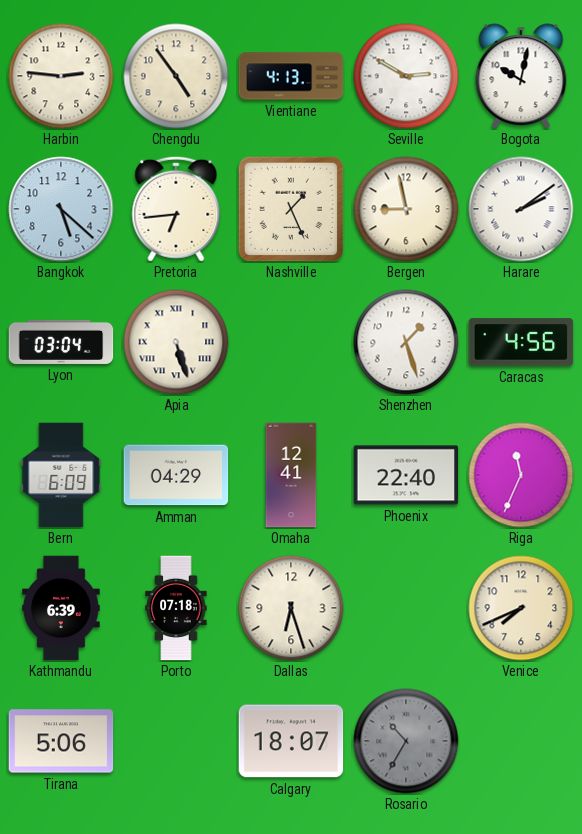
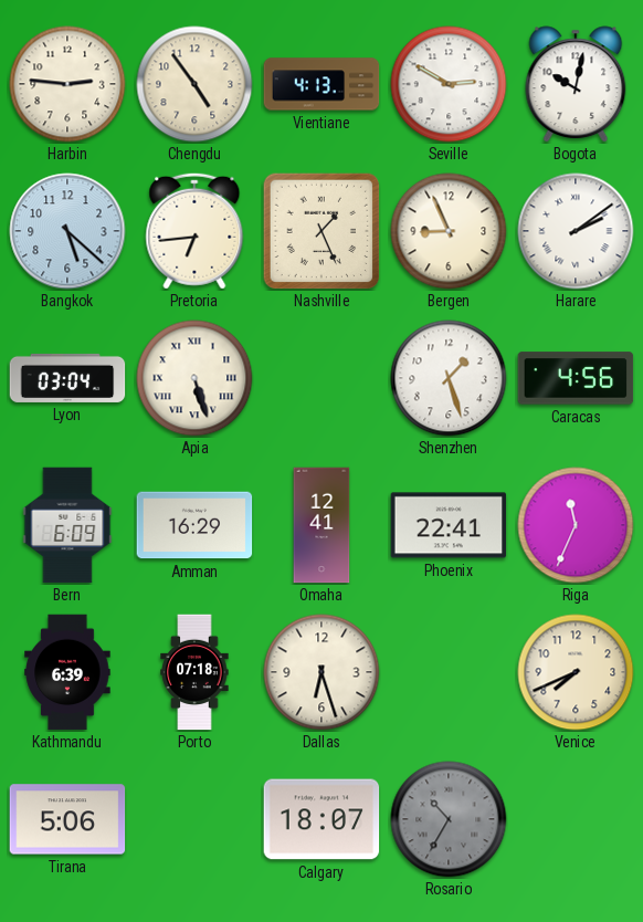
Bergen: 8:58 -> 8:56
Amman: 04:29 -> 16:29
Phoenix: 22:40 -> 22:41
